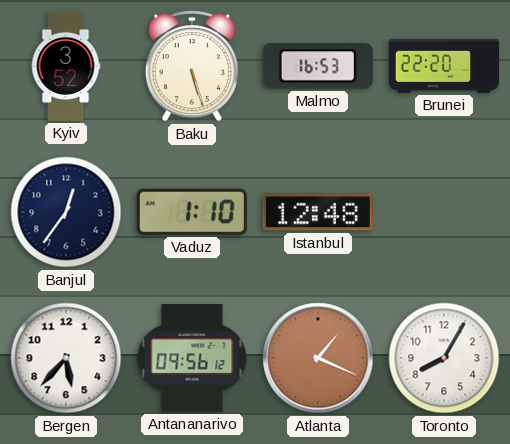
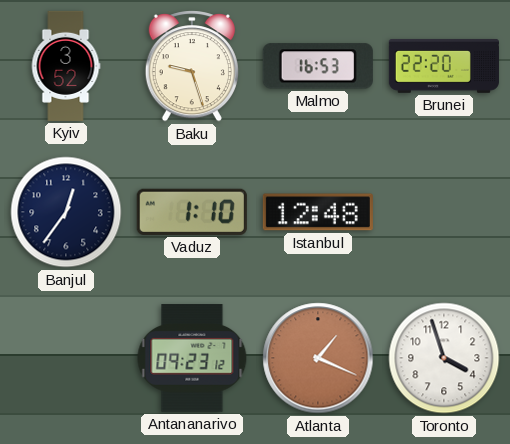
Baku: 5:27 -> 9:27
Bergen: 5:37 -> none
Antananarivo: 09:56 -> 09:23
Toronto: 8:05 -> 3:57
